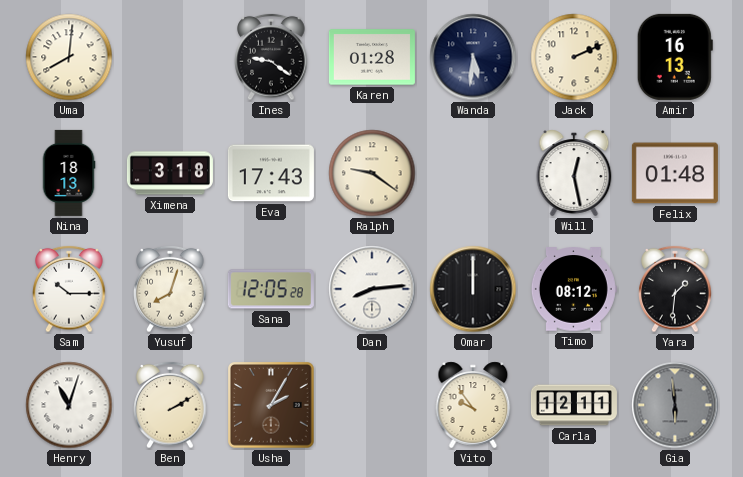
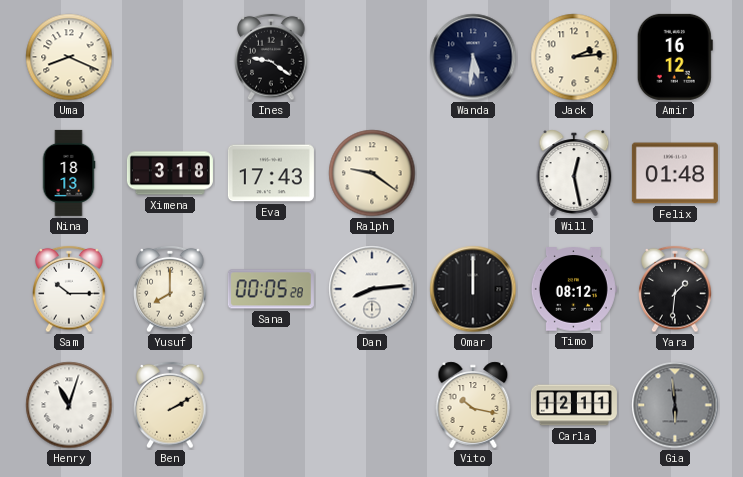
Uma: 8:01 -> 8:19
Karen: 01:28 -> none
Jack: 2:11 -> 2:14
Amir: 16:13 -> 16:12
Yusuf: 8:03 -> 8:00
Sana: 12:05 -> 00:05
Usha: 2:05 -> none
Vito: 9:54 -> 10:17
